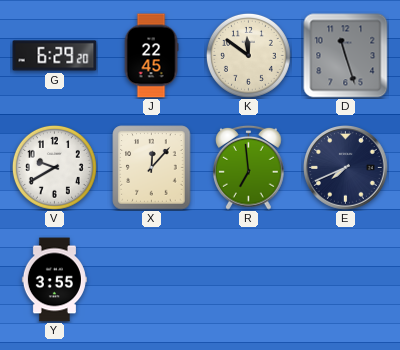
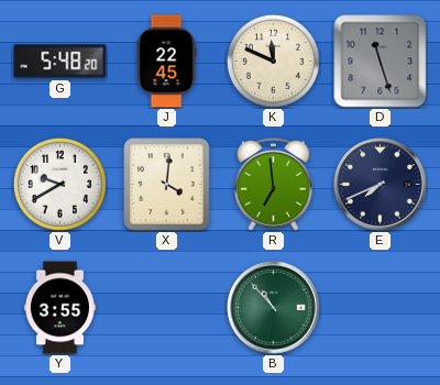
G: 6:29 -> 5:48
K: 11:51 -> 11:49
X: 12:07 -> 4:01
B: none -> 10:53
